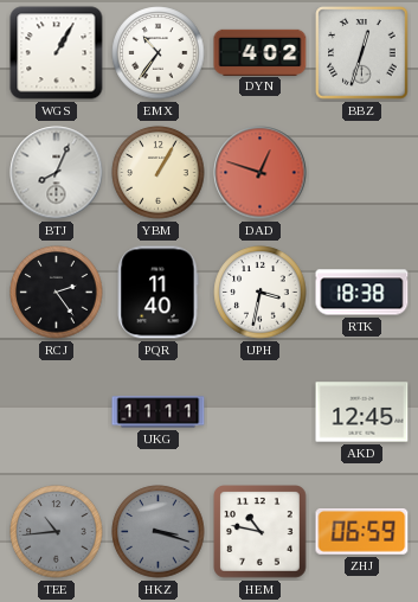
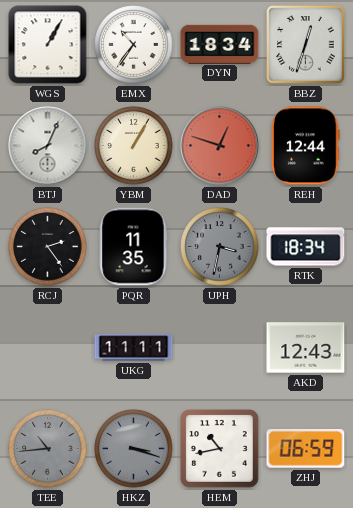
DYN: 4:02 -> 18:34
REH: none -> 12:44
PQR: 11:40 -> 11:35
UPH dial: white -> grey
RTK: 18:38 -> 18:34
AKD: 12:45 -> 12:43
HEM: 10:47 -> 10:43
